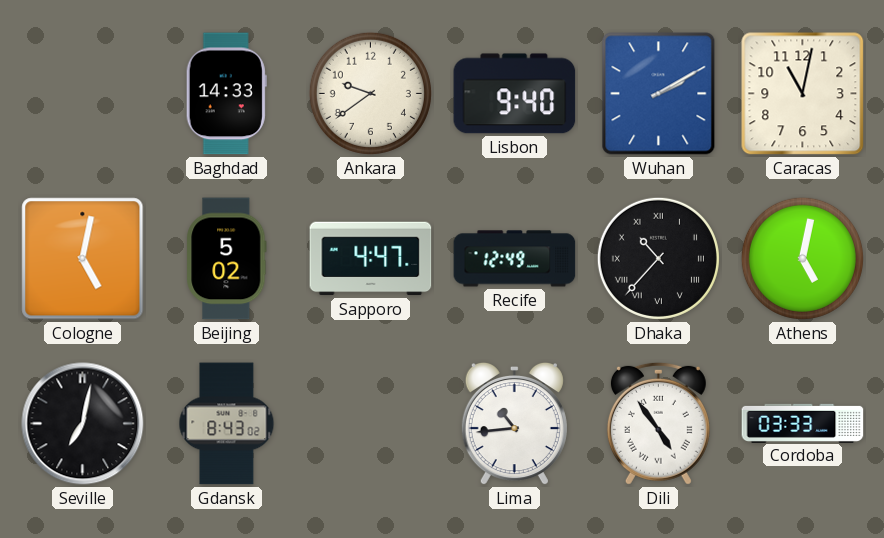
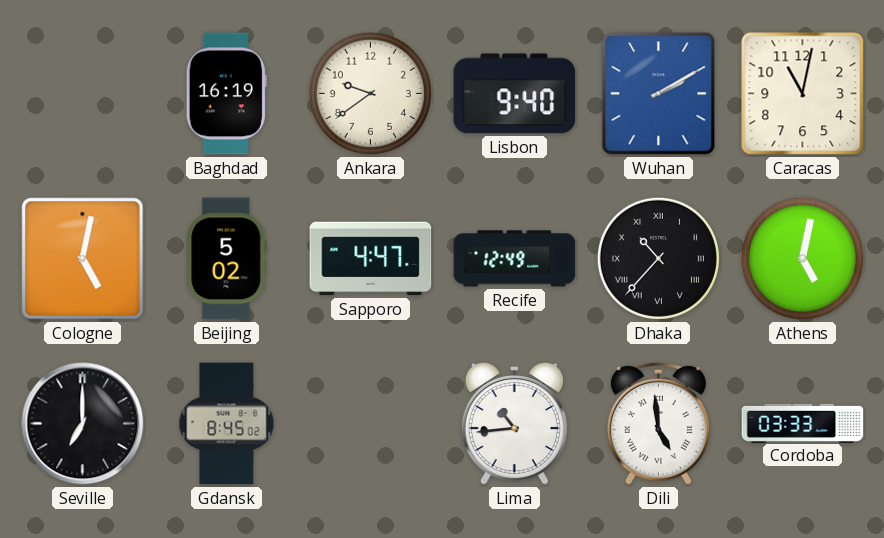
Baghdad: 14:33 -> 16:19
Seville: 7:02 -> 7:00
Gdansk: 8:43 -> 8:45
Dili: 4:54 -> 4:59
